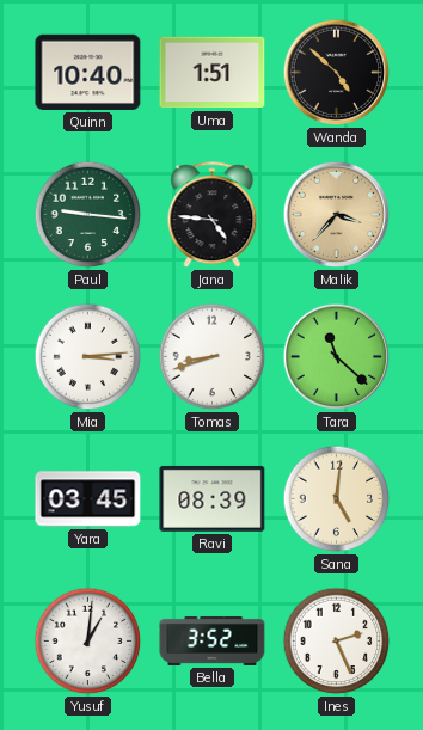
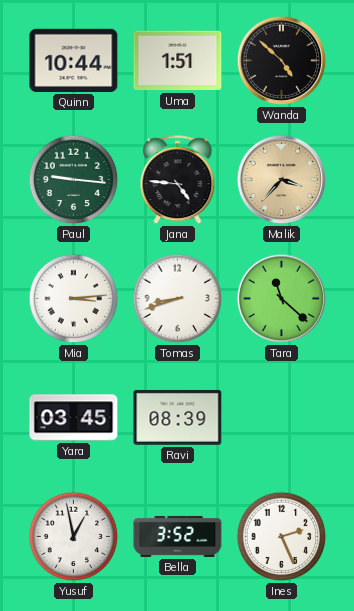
Quinn: 10:40 -> 10:44
Sana: 5:01 -> none
Yusuf: 1:01 -> 12:58
